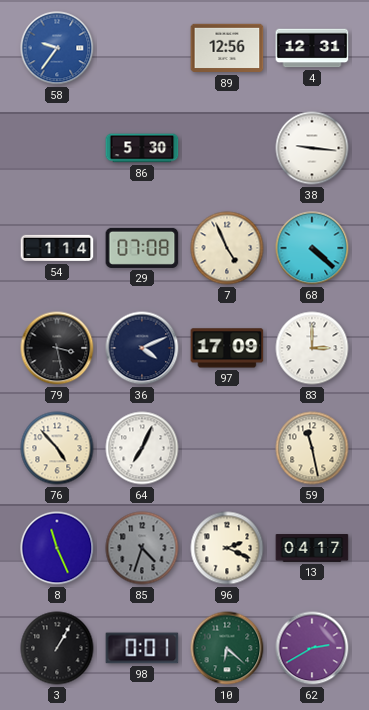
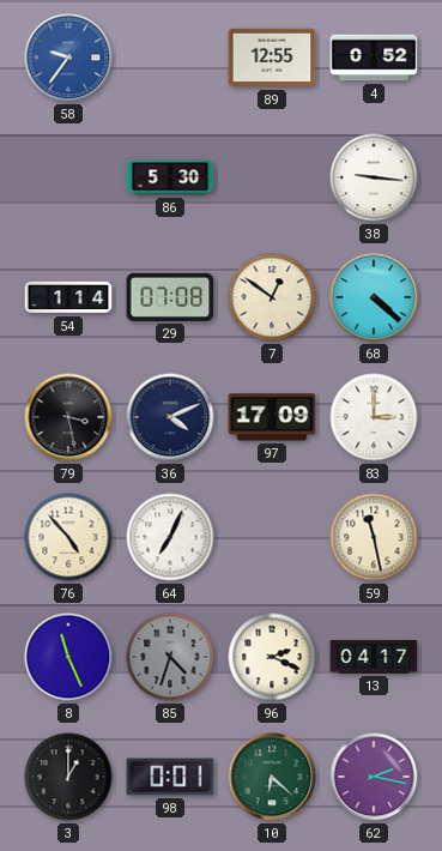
89: 12:56 -> 12:55
4: 12:31 -> 0:52
7: 4:56 -> 12:51
3: 1:05 -> 1:00
62: 2:40 -> 2:17
